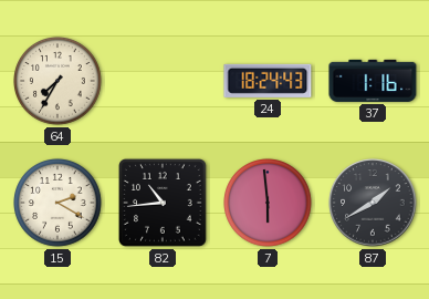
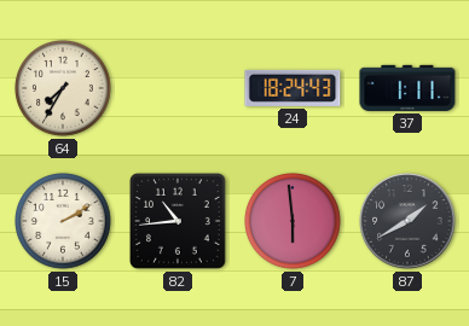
37: 1:16 -> 1:11
15: 2:20 -> 2:10
